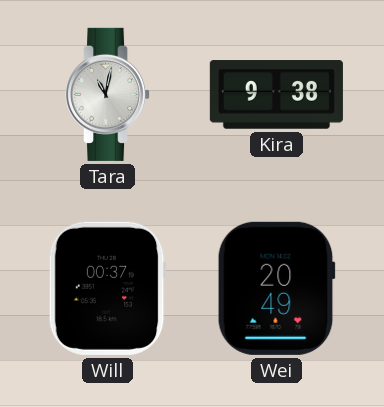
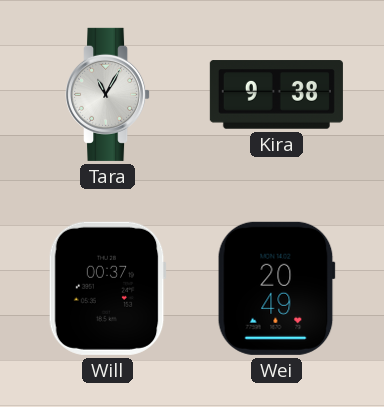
Tara: 11:02 -> 11:05
